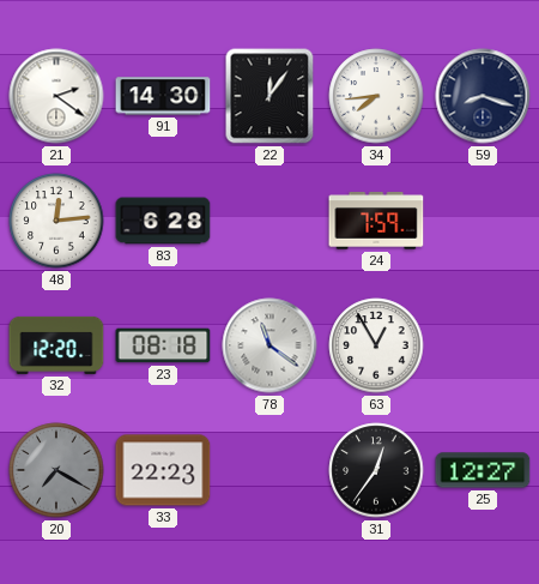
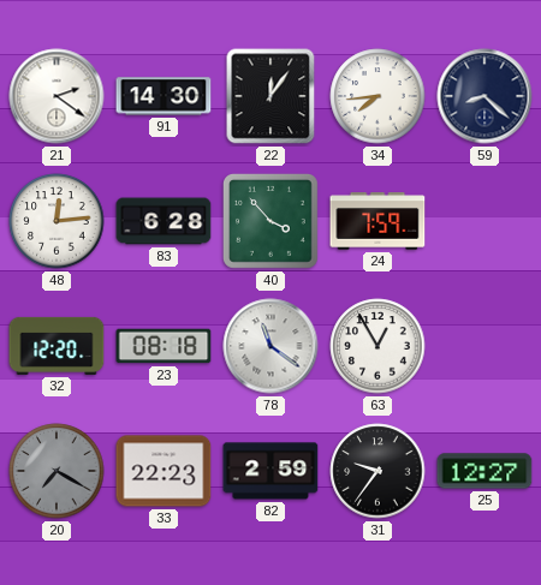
59: 8:18 -> 8:22
40: none -> 3:53
82: none -> 2:59
31: 12:36 -> 9:36
